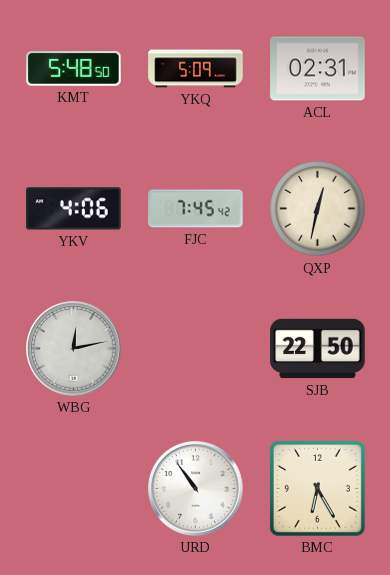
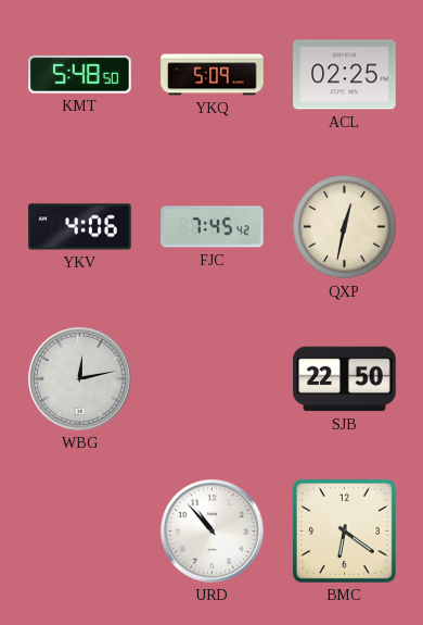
ACL: 02:31 -> 02:25
URD: 10:54 -> 10:53
BMC: 6:25 -> 6:21
